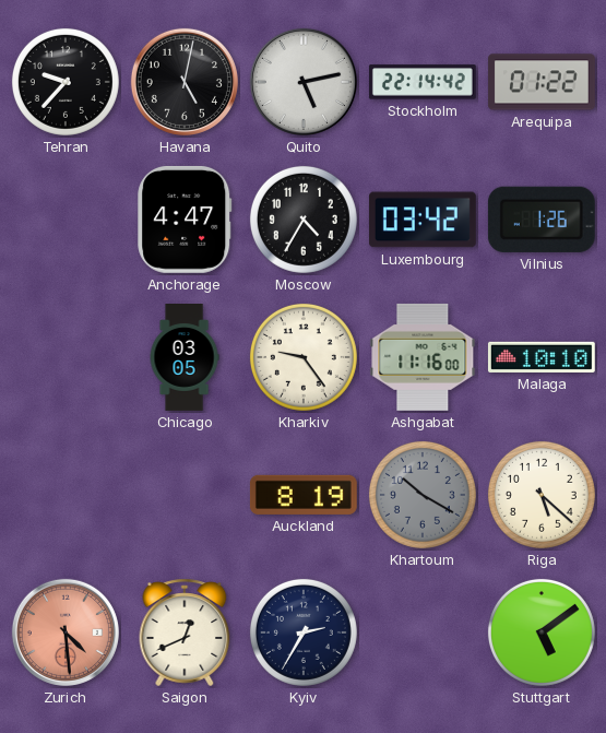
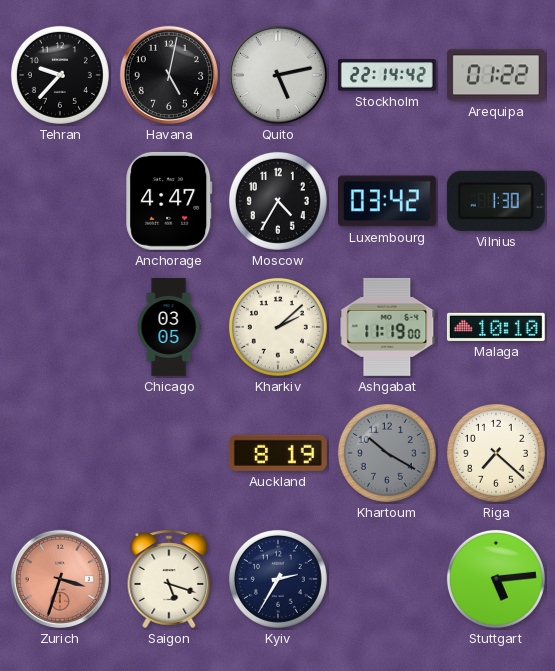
Vilnius: 1:26 -> 1:30
Kharkiv: 9:24 -> 2:08
Ashgabat: 11:16 -> 11:19
Riga: 5:22 -> 7:22
Zurich: 4:29 -> 3:33
Saigon: 12:41 -> 5:18
Stuttgart: 5:09 -> 5:14
